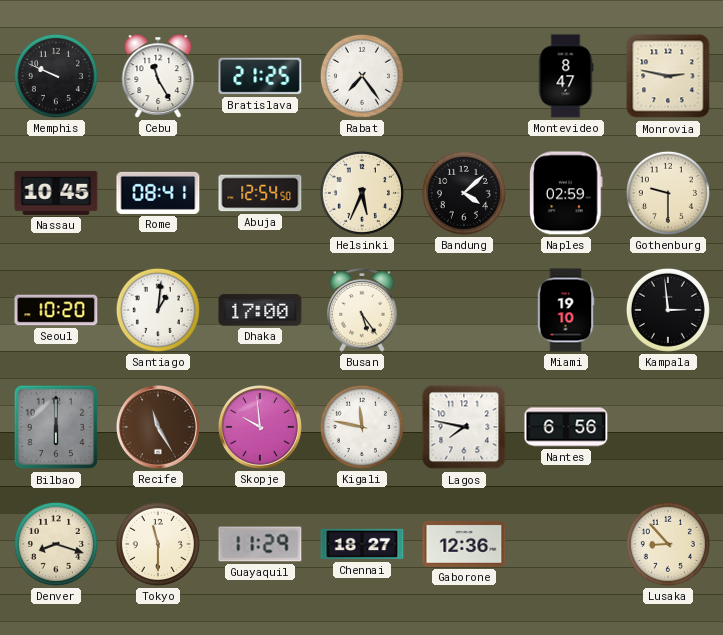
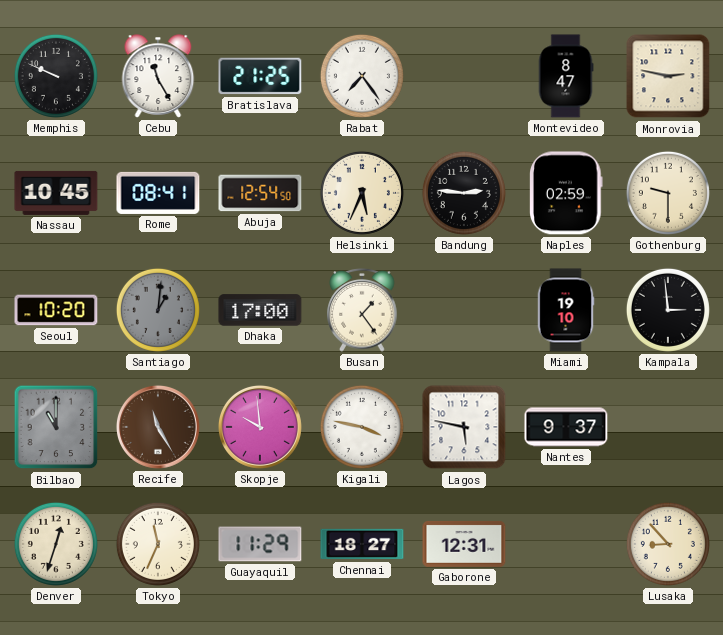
Bandung: 4:08 -> 2:46
Santiago dial: white -> grey
Busan: 5:24 -> 1:24
Bilbao: 6:00 -> 11:00
Kigali: 11:47 -> 3:47
Lagos: 7:47 -> 5:47
Nantes: 6:56 -> 9:37
Denver: 8:18 -> 12:33
Tokyo: 11:30 -> 11:34
Gaborone: 12:36 -> 12:31
